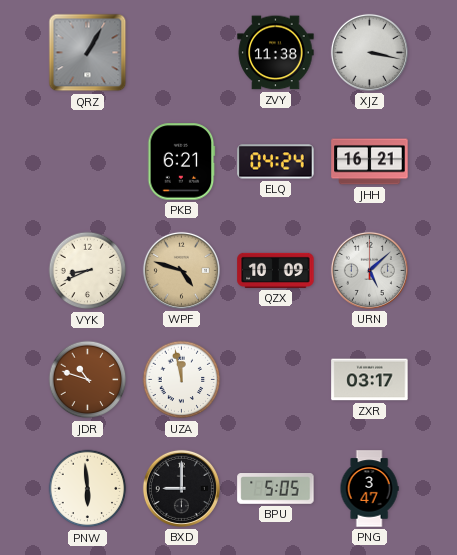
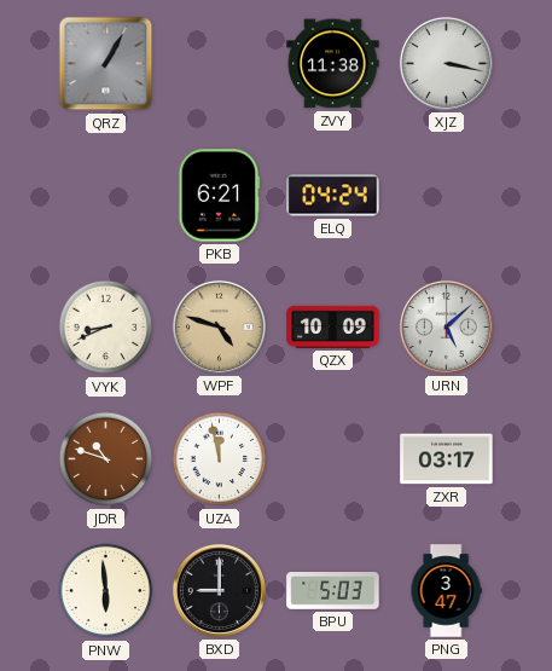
JHH: 16:21 -> none
BPU: 5:05 -> 5:03
